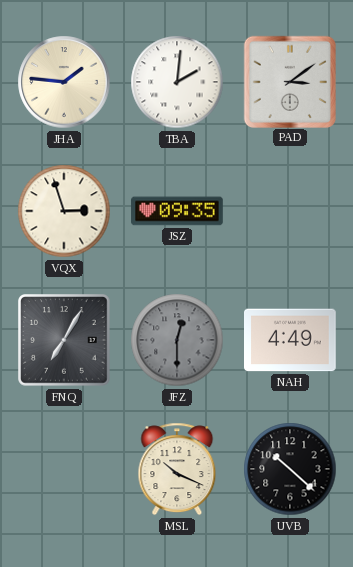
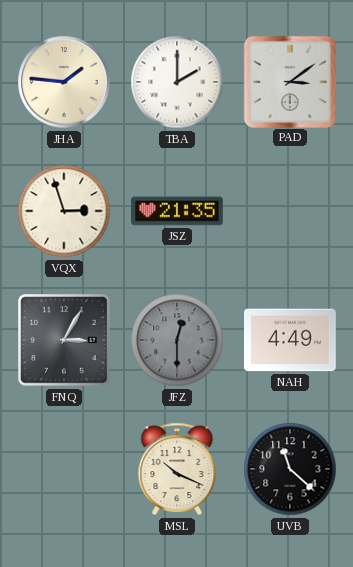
TBA: 2:01 -> 2:00
JSZ: 09:35 -> 21:35
FNQ: 7:05 -> 3:05
UVB: 10:22 -> 11:22
